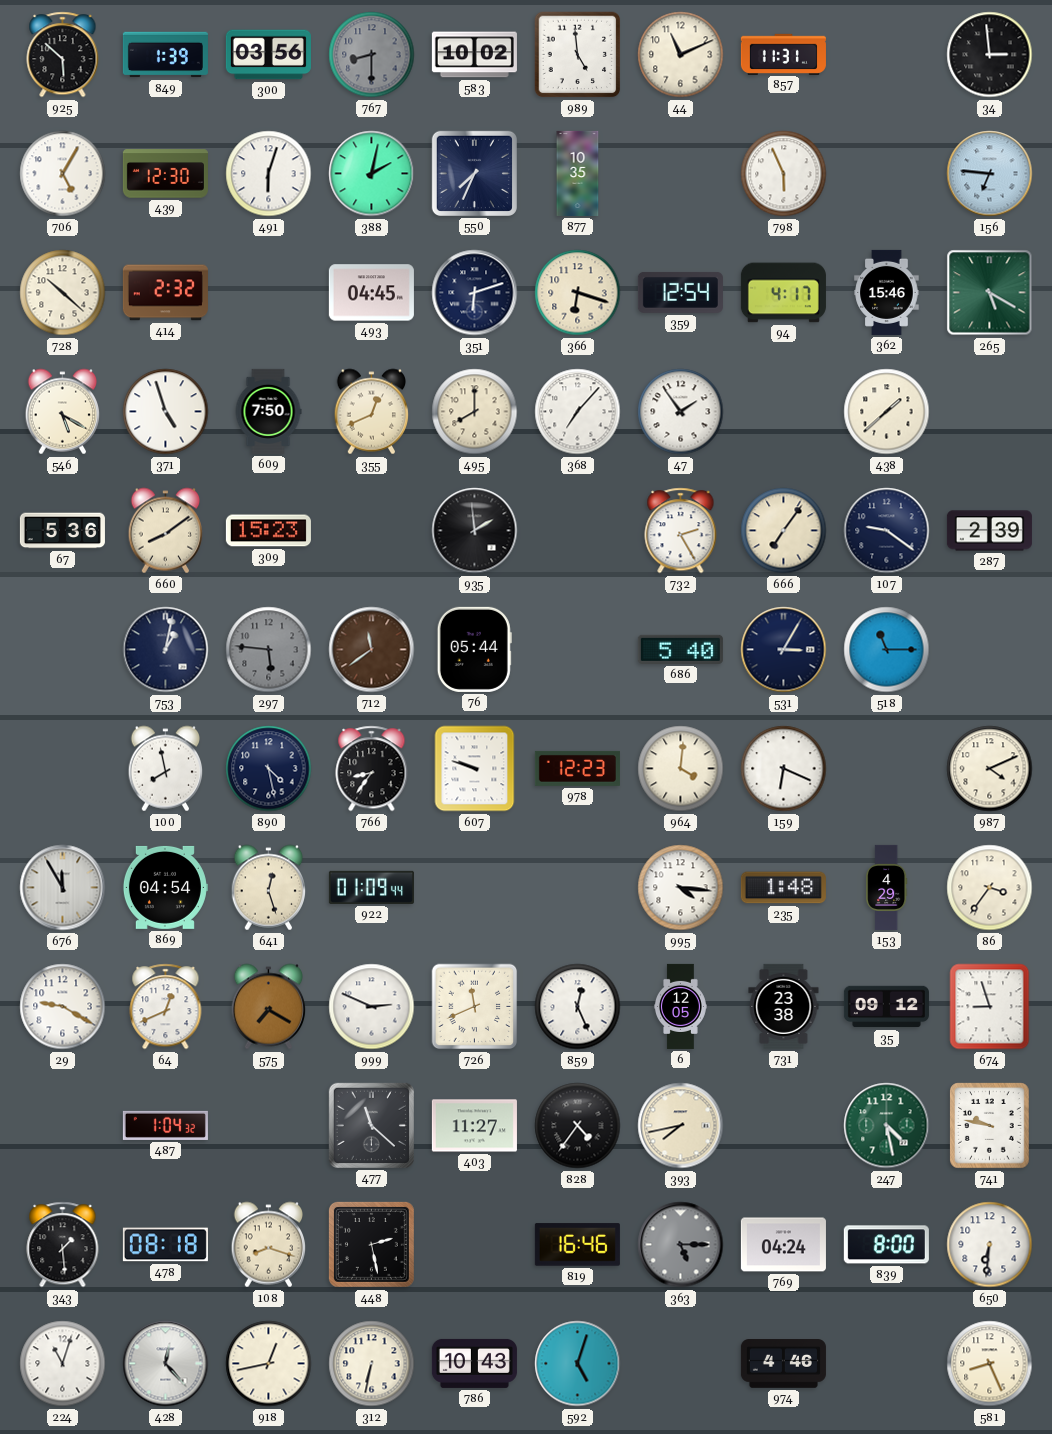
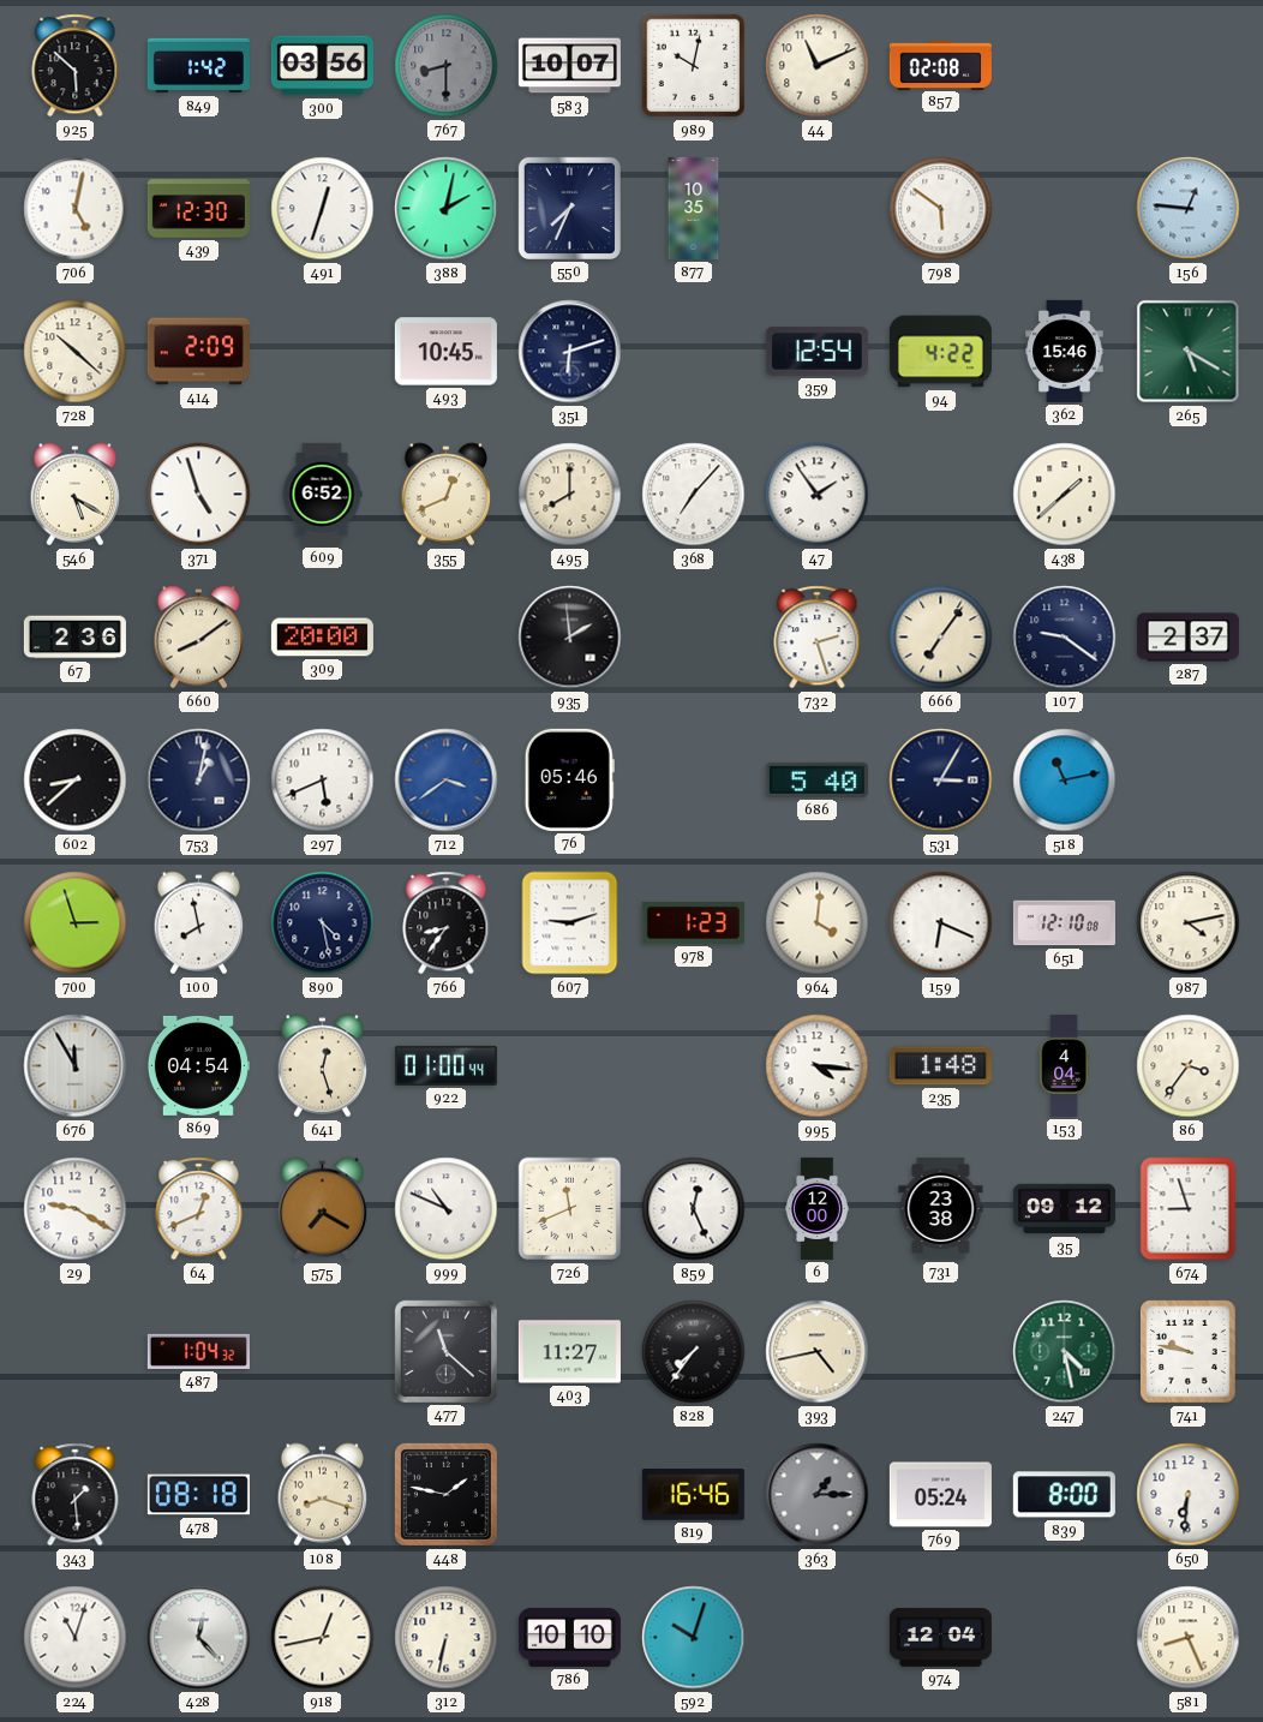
849: 1:39 -> 1:42
583: 10:02 -> 10:07
989: 4:59 -> 10:02
857: 11:31 -> 02:08
34: 2:59 -> none
706: 5:05 -> 5:02
491: 6:03 -> 12:33
798: 5:56 -> 5:51
156: 6:46 -> 12:46
414: 2:32 -> 2:09
493: 04:45 -> 10:45
366: 6:18 -> none
94: 4:17 -> 4:22
609: 7:50 -> 6:52
67: 5:36 -> 2:36
309: 15:23 -> 20:00
732: 2:25 -> 2:27
287: 2:39 -> 2:37
602: none -> 8:38
297: 5:46 -> 5:41
297 dial: grey -> white
712: 11:39 -> 3:39
712 dial: brown -> blue
76: 05:44 -> 05:46
518: 11:15 -> 11:13
700: none -> 2:57
607: 9:48 -> 9:12
978: 12:23 -> 1:23
651: none -> 12:10
987: 4:11 -> 4:13
922: 01:09 -> 01:00
153: 4:29 -> 4:04
999: 2:49 -> 10:49
6: 12:05 -> 12:00
828: 4:36 -> 7:36
393: 7:43 -> 4:43
448: 2:28 -> 1:47
363: 5:15 -> 1:15
769: 04:24 -> 05:24
786: 10:43 -> 10:10
592: 5:03 -> 10:03
974: 4:46 -> 12:04
